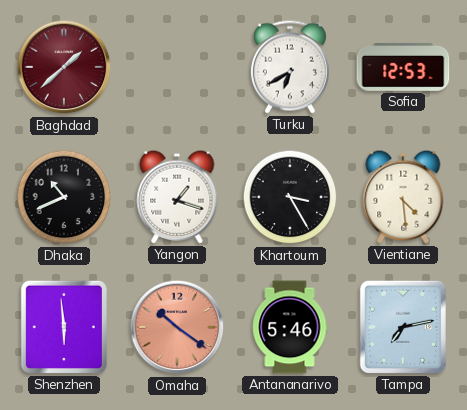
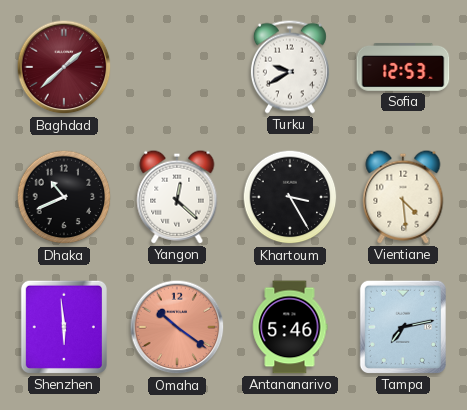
Turku: 6:40 -> 9:40
Yangon: 1:18 -> 12:22
